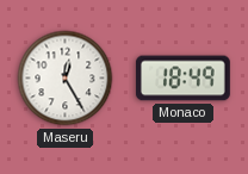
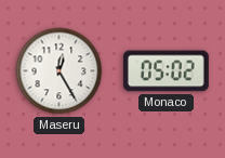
Monaco: 18:49 -> 05:02
